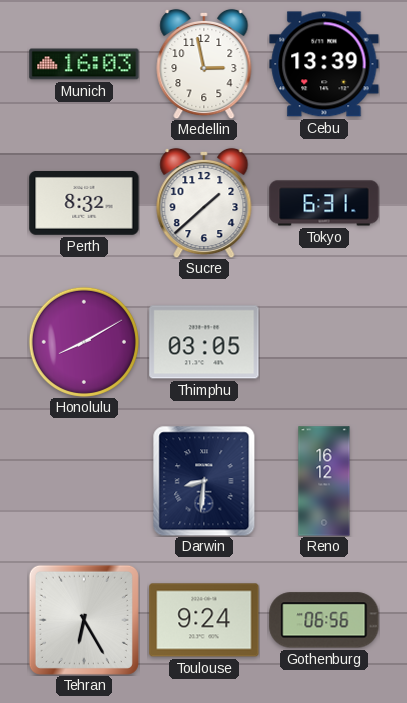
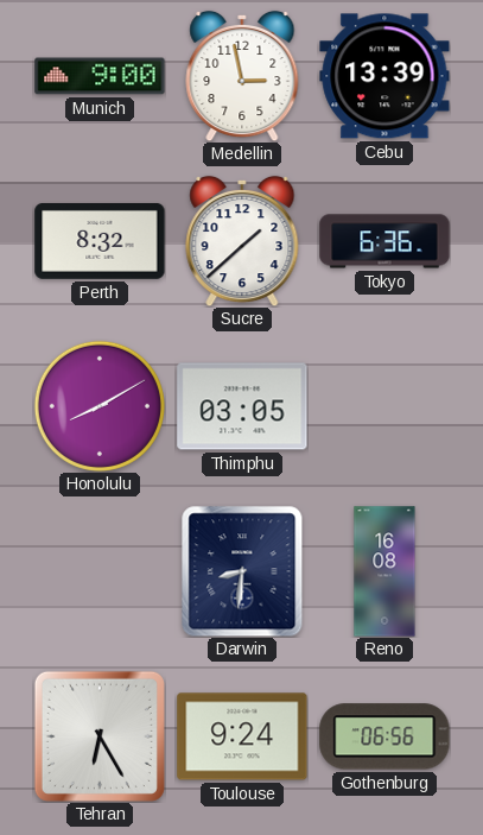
Munich: 16:03 -> 9:00
Tokyo: 6:31 -> 6:36
Reno: 16:12 -> 16:08
